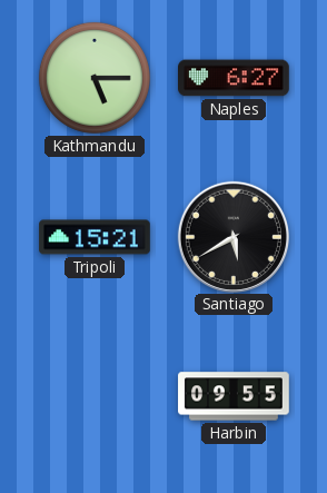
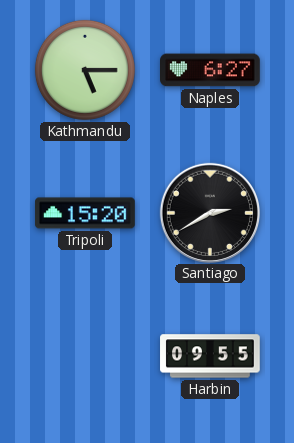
Tripoli: 15:21 -> 15:20
Santiago: 5:40 -> 2:40
